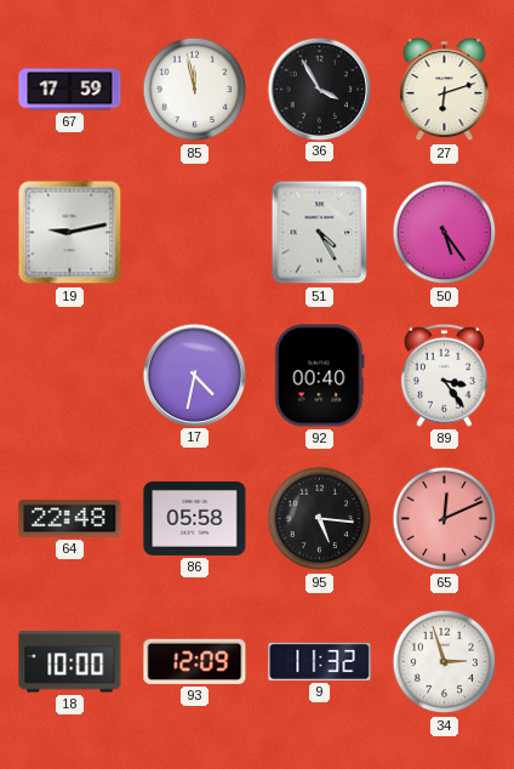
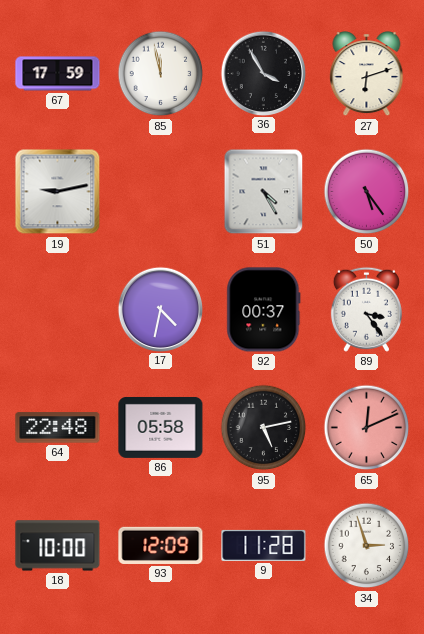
92: 00:40 -> 00:37
95: 5:16 -> 5:13
9: 11:32 -> 11:28
